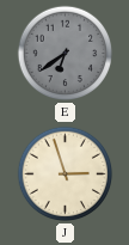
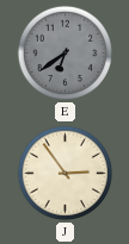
J: 2:57 -> 2:54
